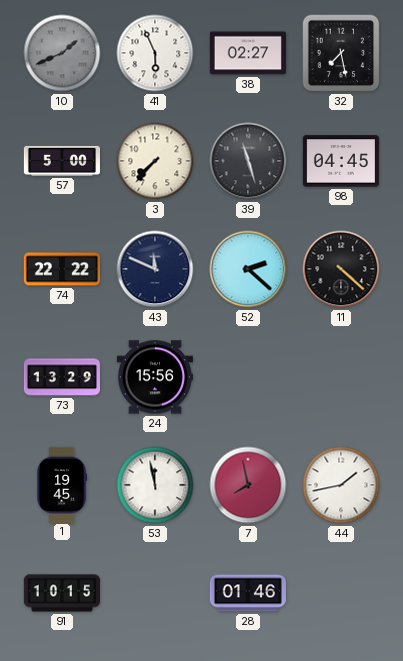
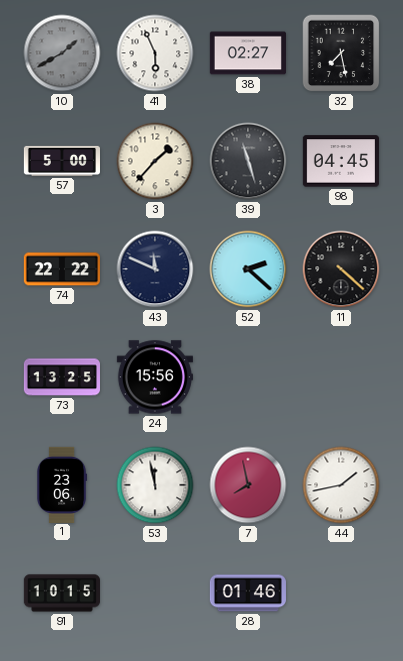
10: 1:41 -> 1:40
3: 7:37 -> 1:37
73: 13:29 -> 13:25
1: 19:45 -> 23:06
